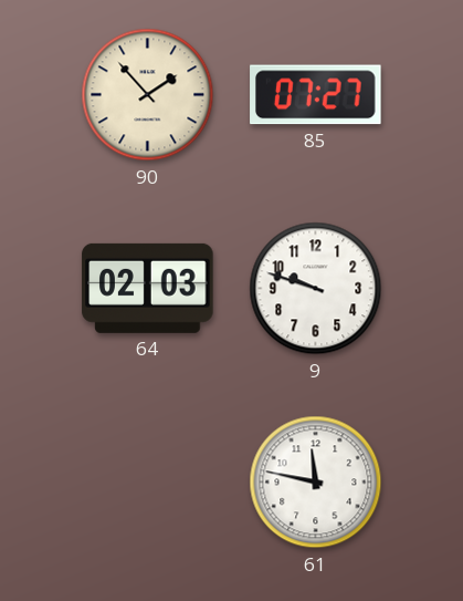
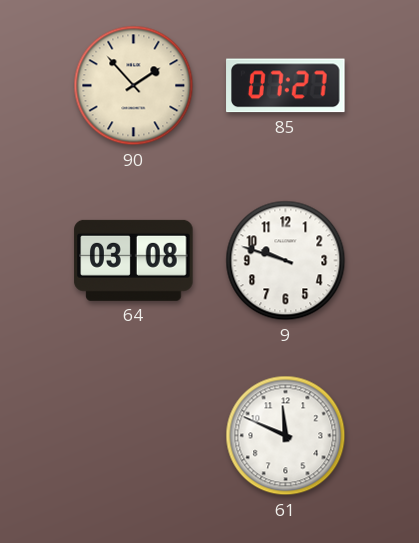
64: 02:03 -> 03:08
61: 11:47 -> 11:49
